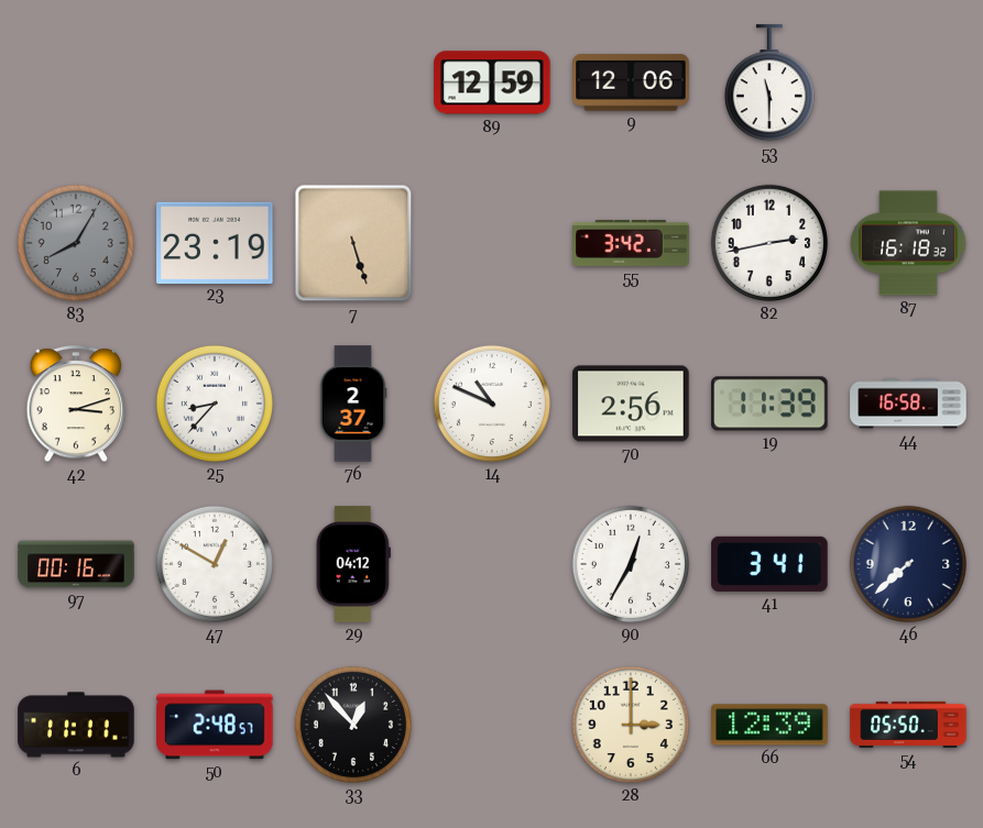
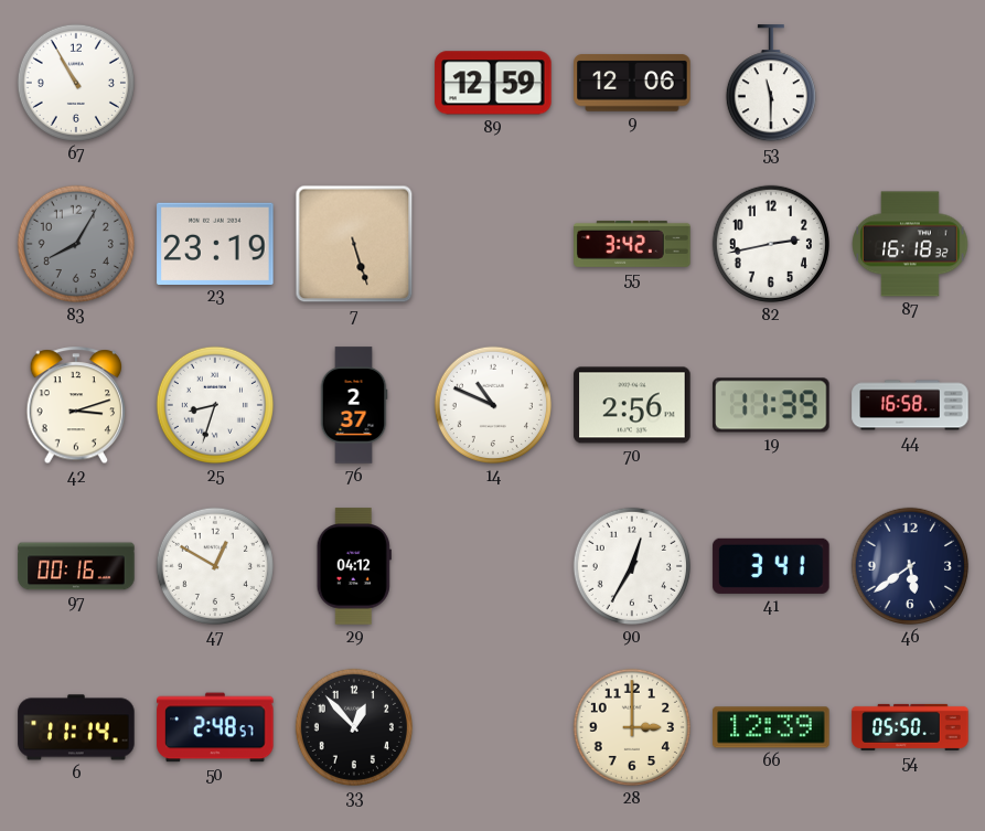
67: none -> 10:55
25: 8:37 -> 8:33
46: 7:38 -> 5:39
6: 11:11 -> 11:14
